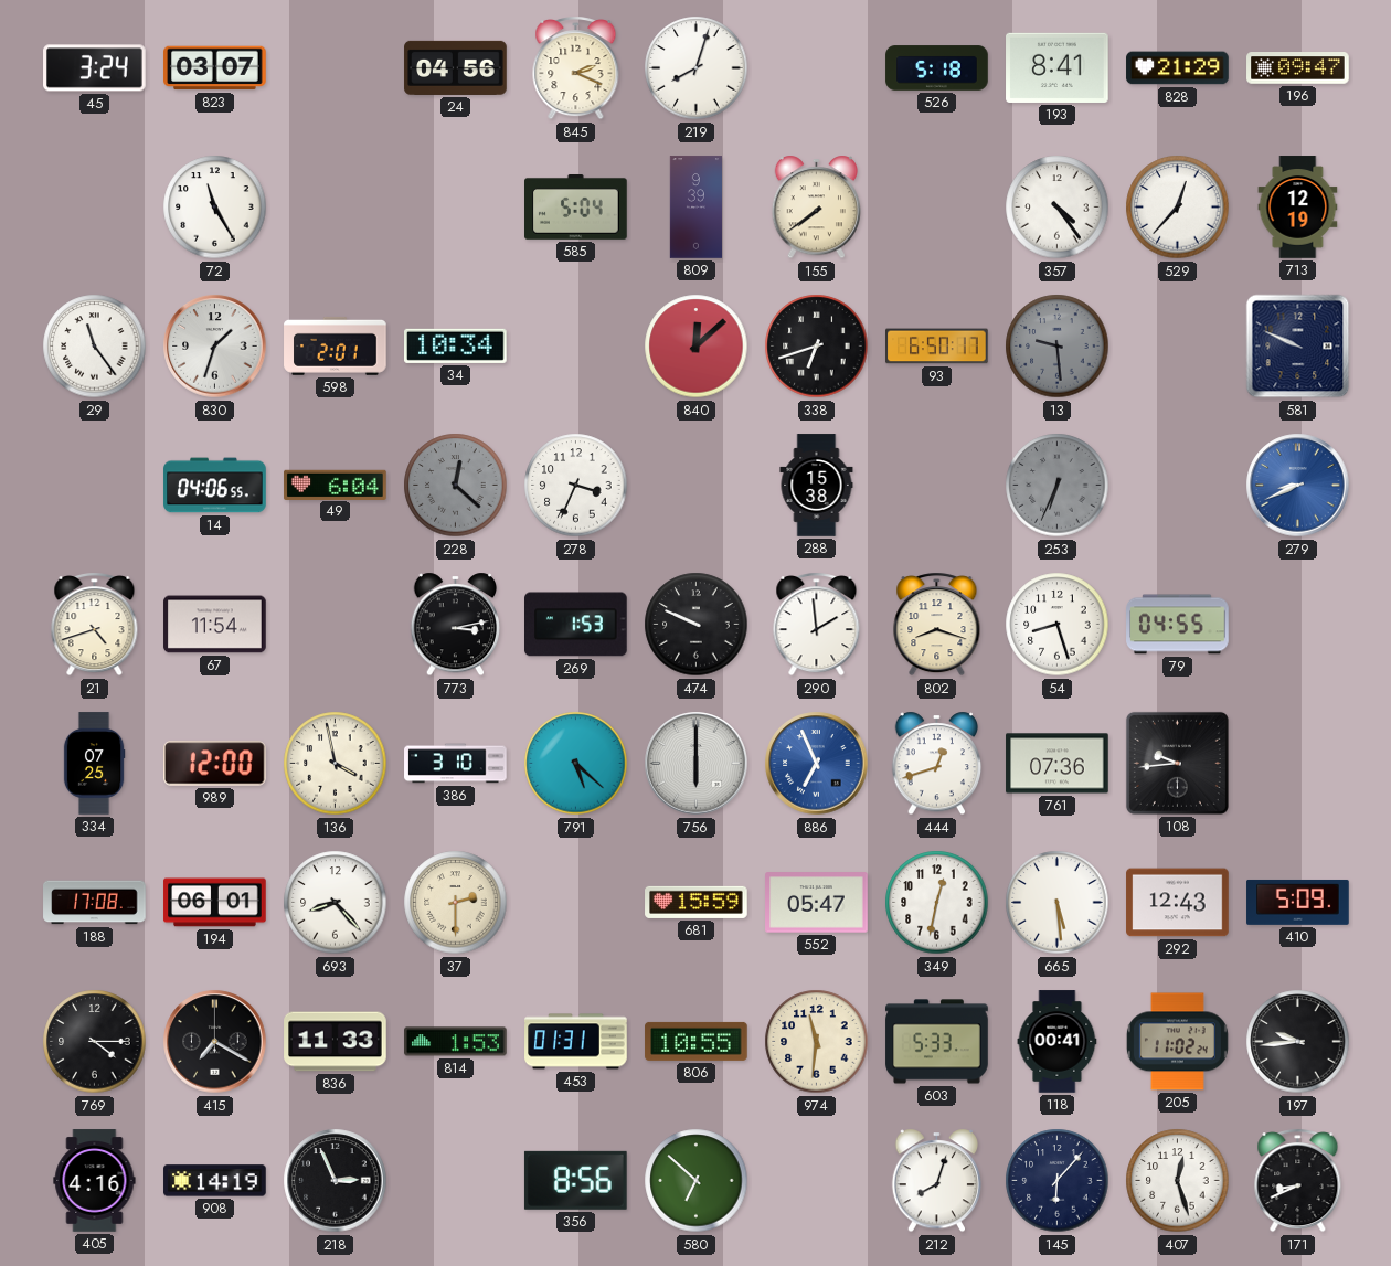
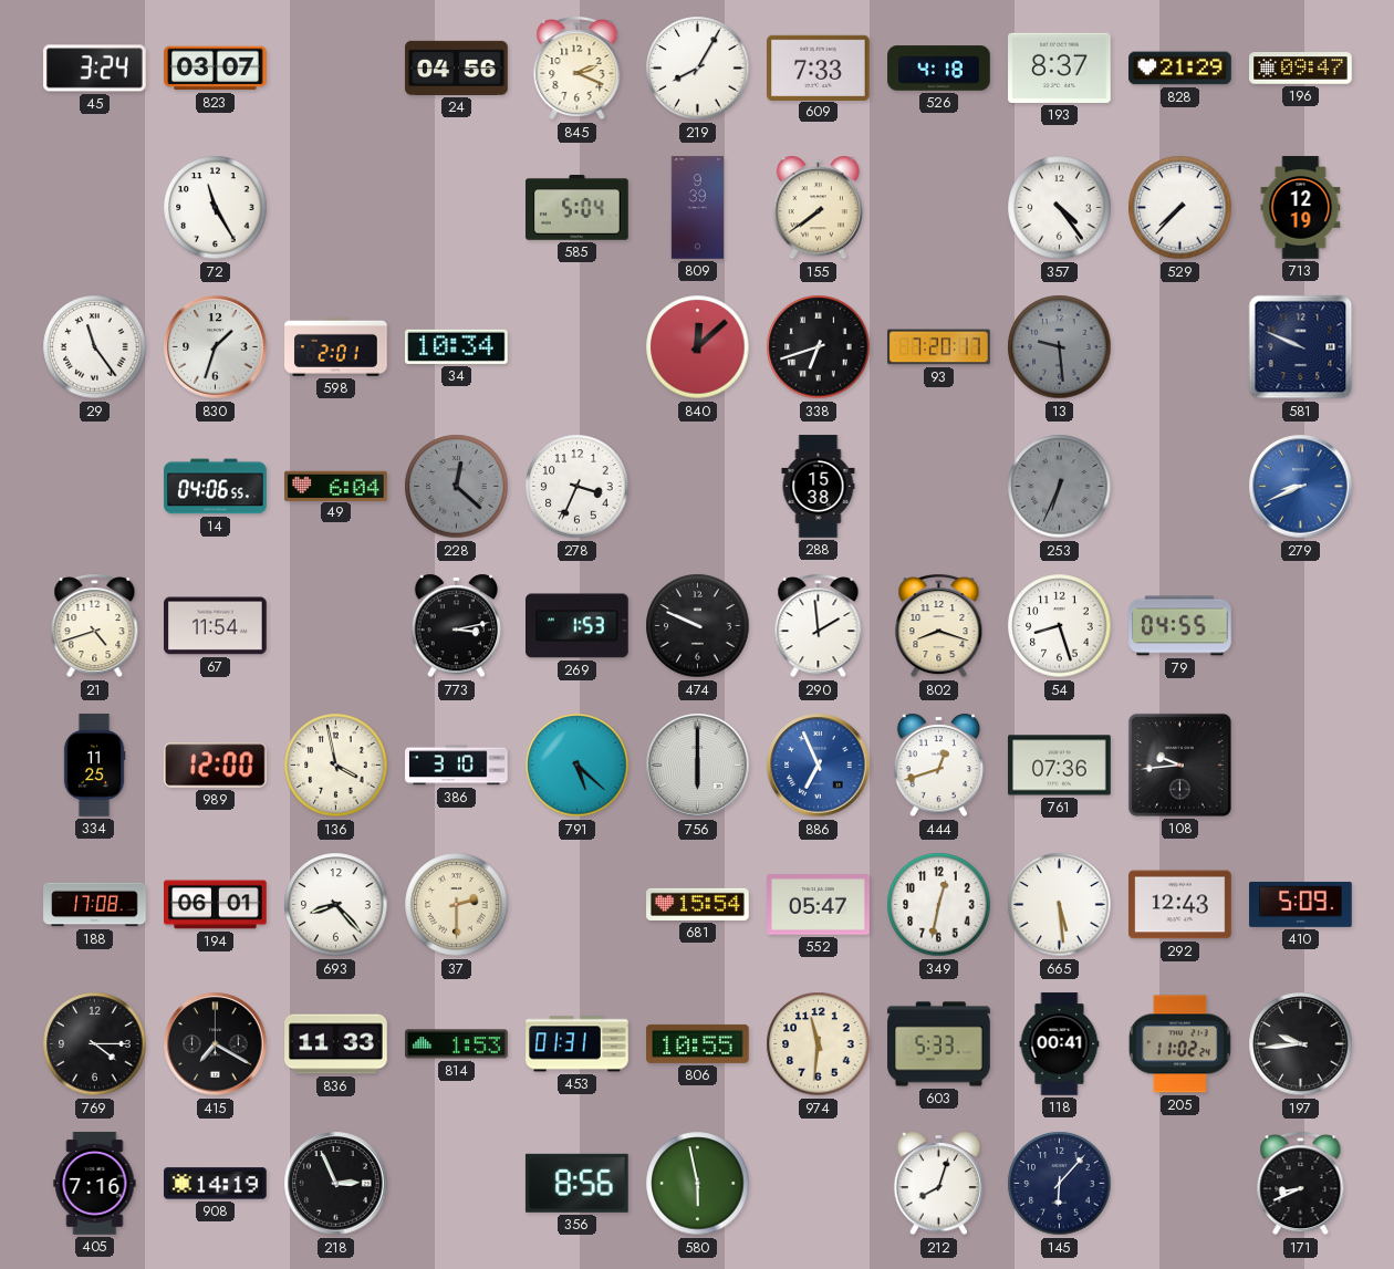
219: 8:03 -> 8:05
609: none -> 7:33
526: 5:18 -> 4:18
193: 8:41 -> 8:37
529: 12:37 -> 7:37
93: 6:50 -> 7:20
334: 07:25 -> 11:25
681: 15:59 -> 15:54
405: 4:16 -> 7:16
580: 6:52 -> 5:58
407: 12:27 -> none
